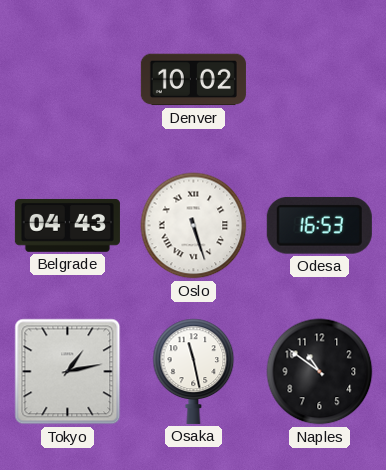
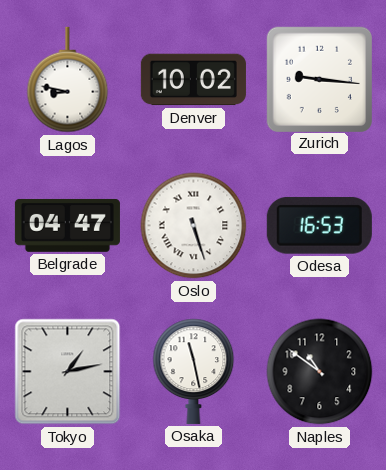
Lagos: none -> 8:47
Zurich: none -> 9:16
Belgrade: 04:43 -> 04:47
